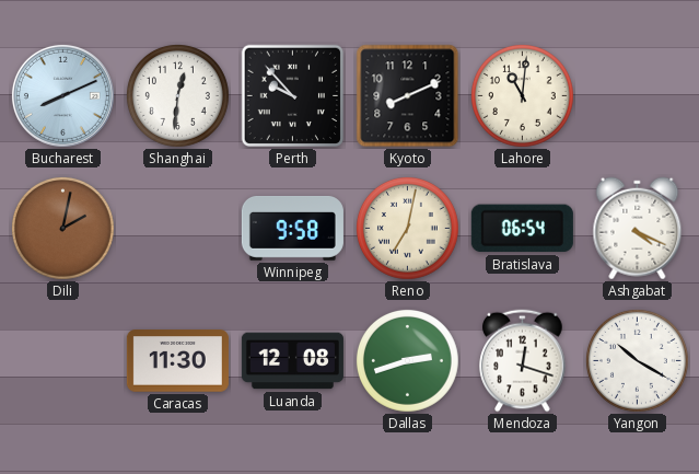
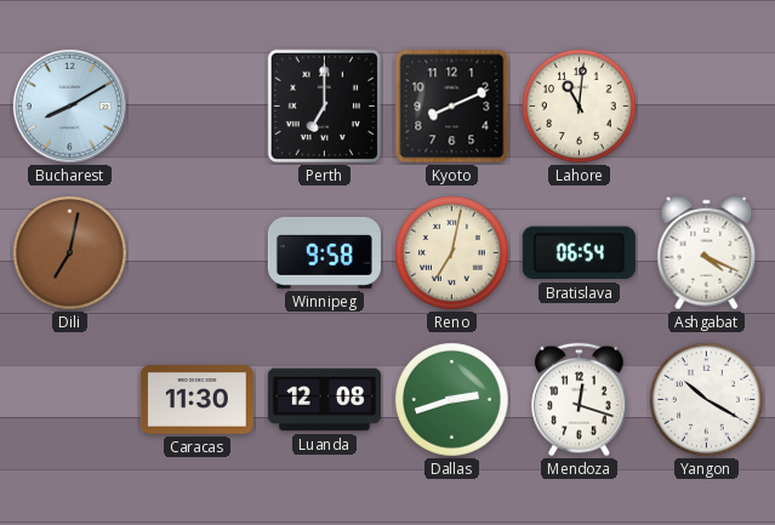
Bucharest: 8:11 -> 8:10
Shanghai: 12:31 -> none
Perth: 9:53 -> 7:00
Dili: 2:02 -> 7:02
